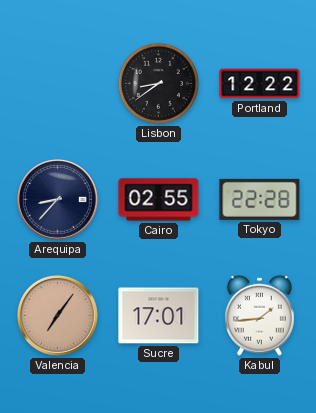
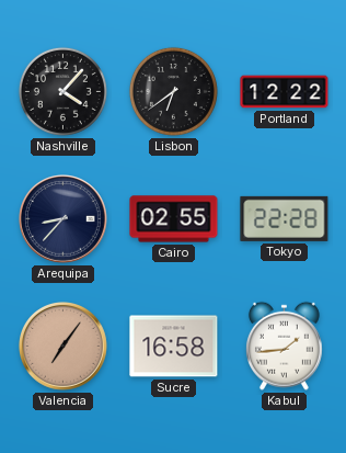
Nashville: none -> 4:07
Lisbon: 8:39 -> 6:39
Sucre: 17:01 -> 16:58
